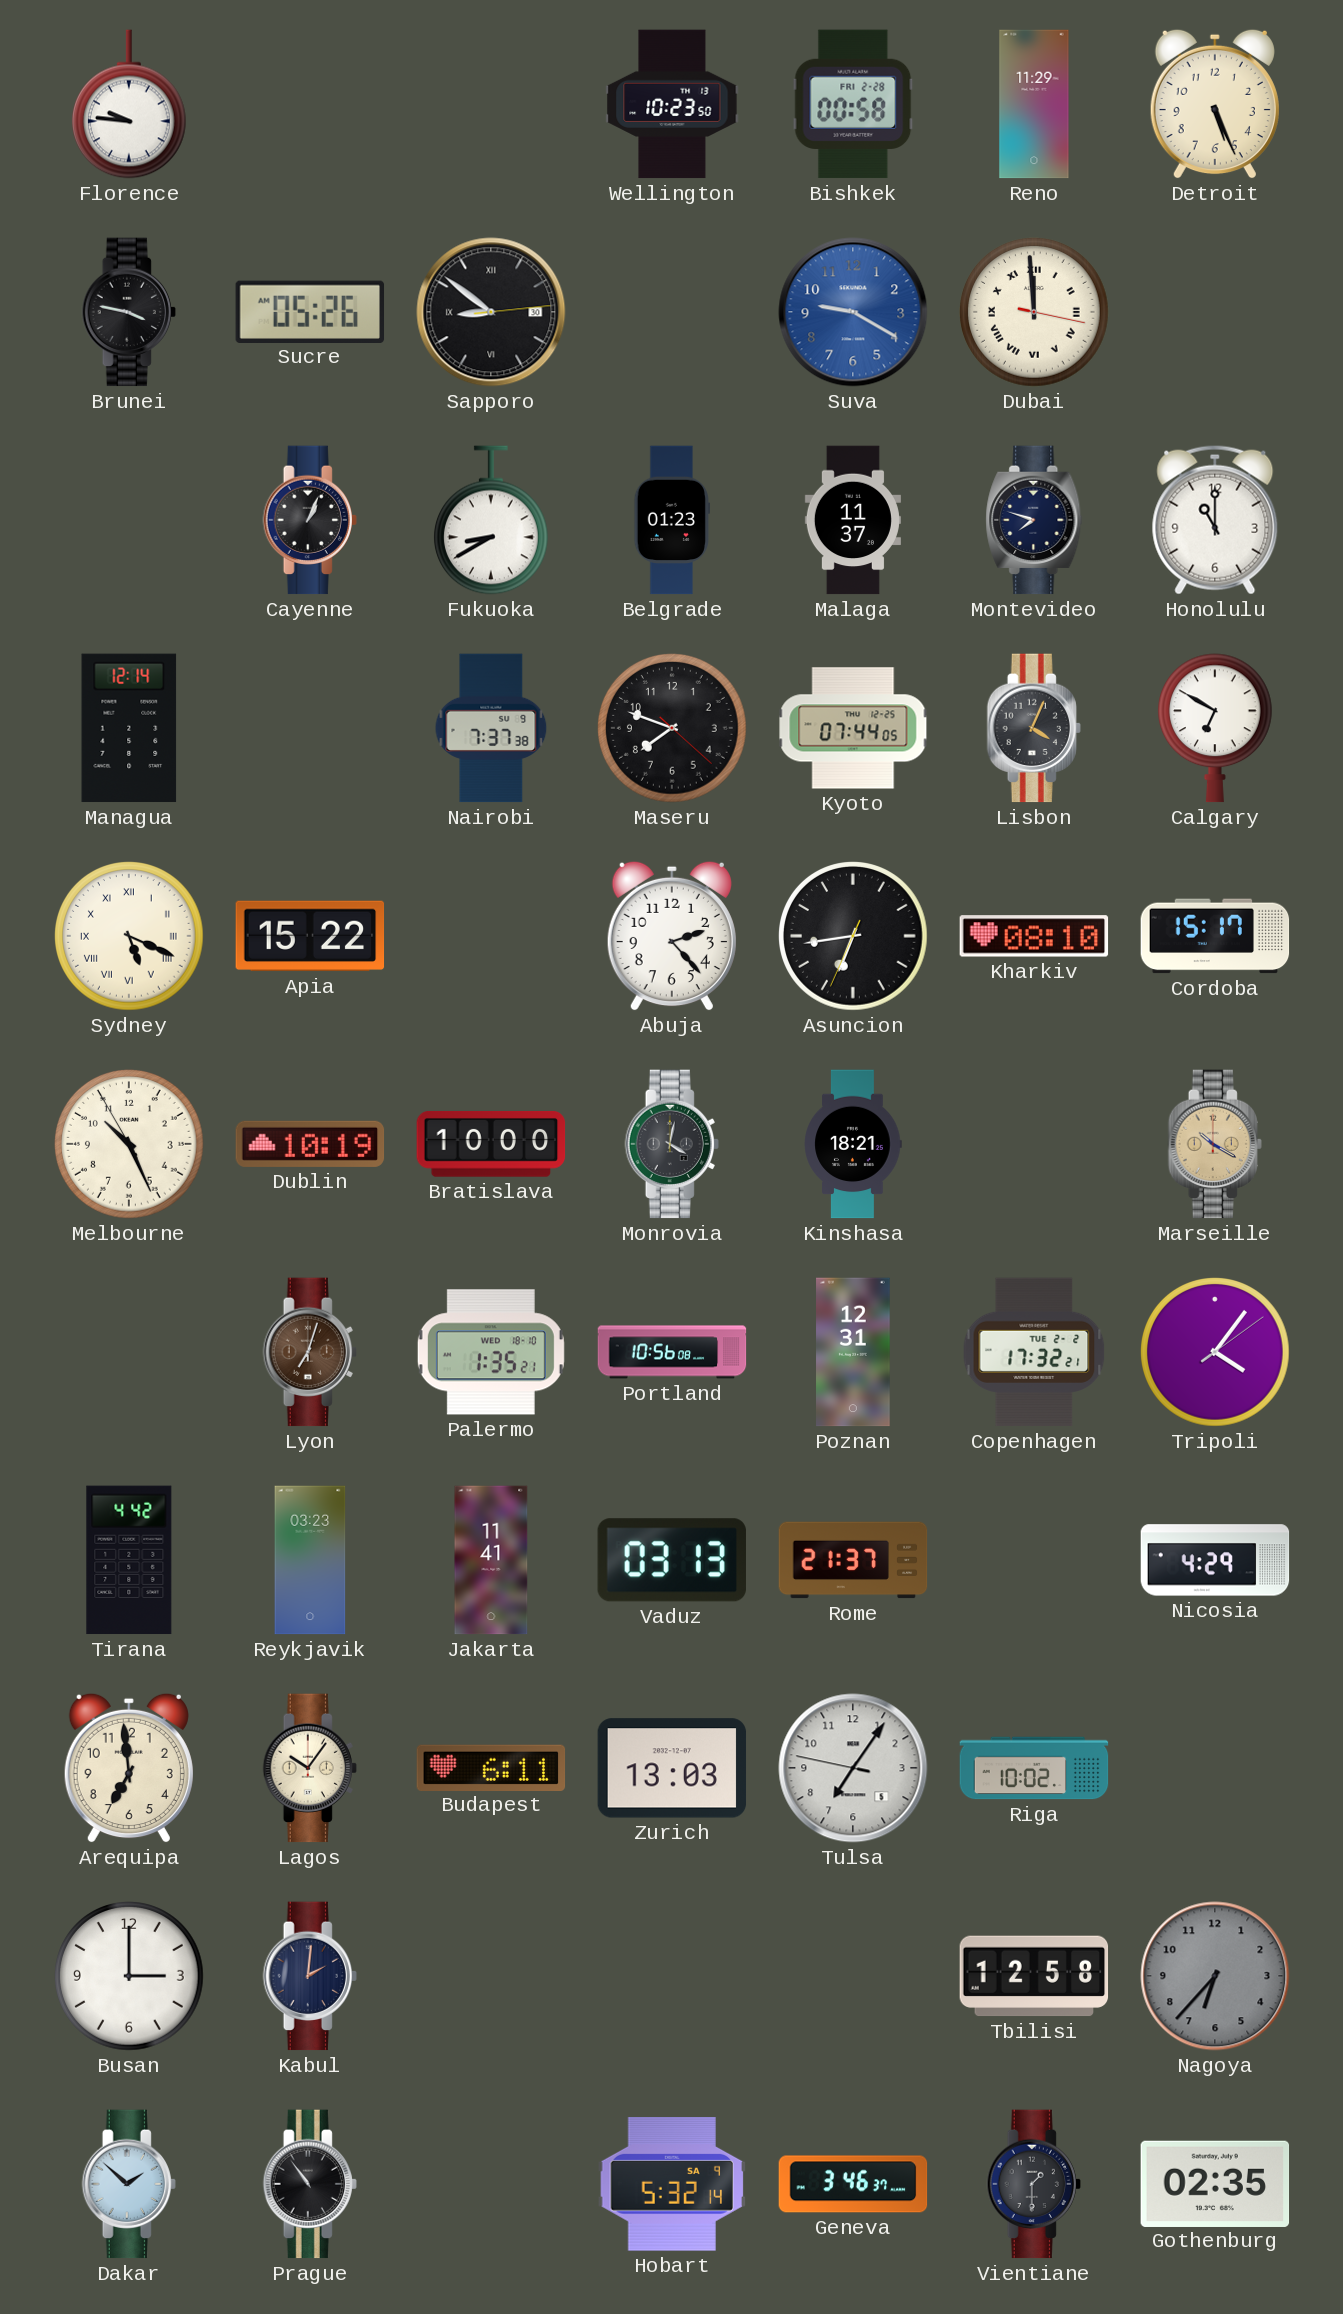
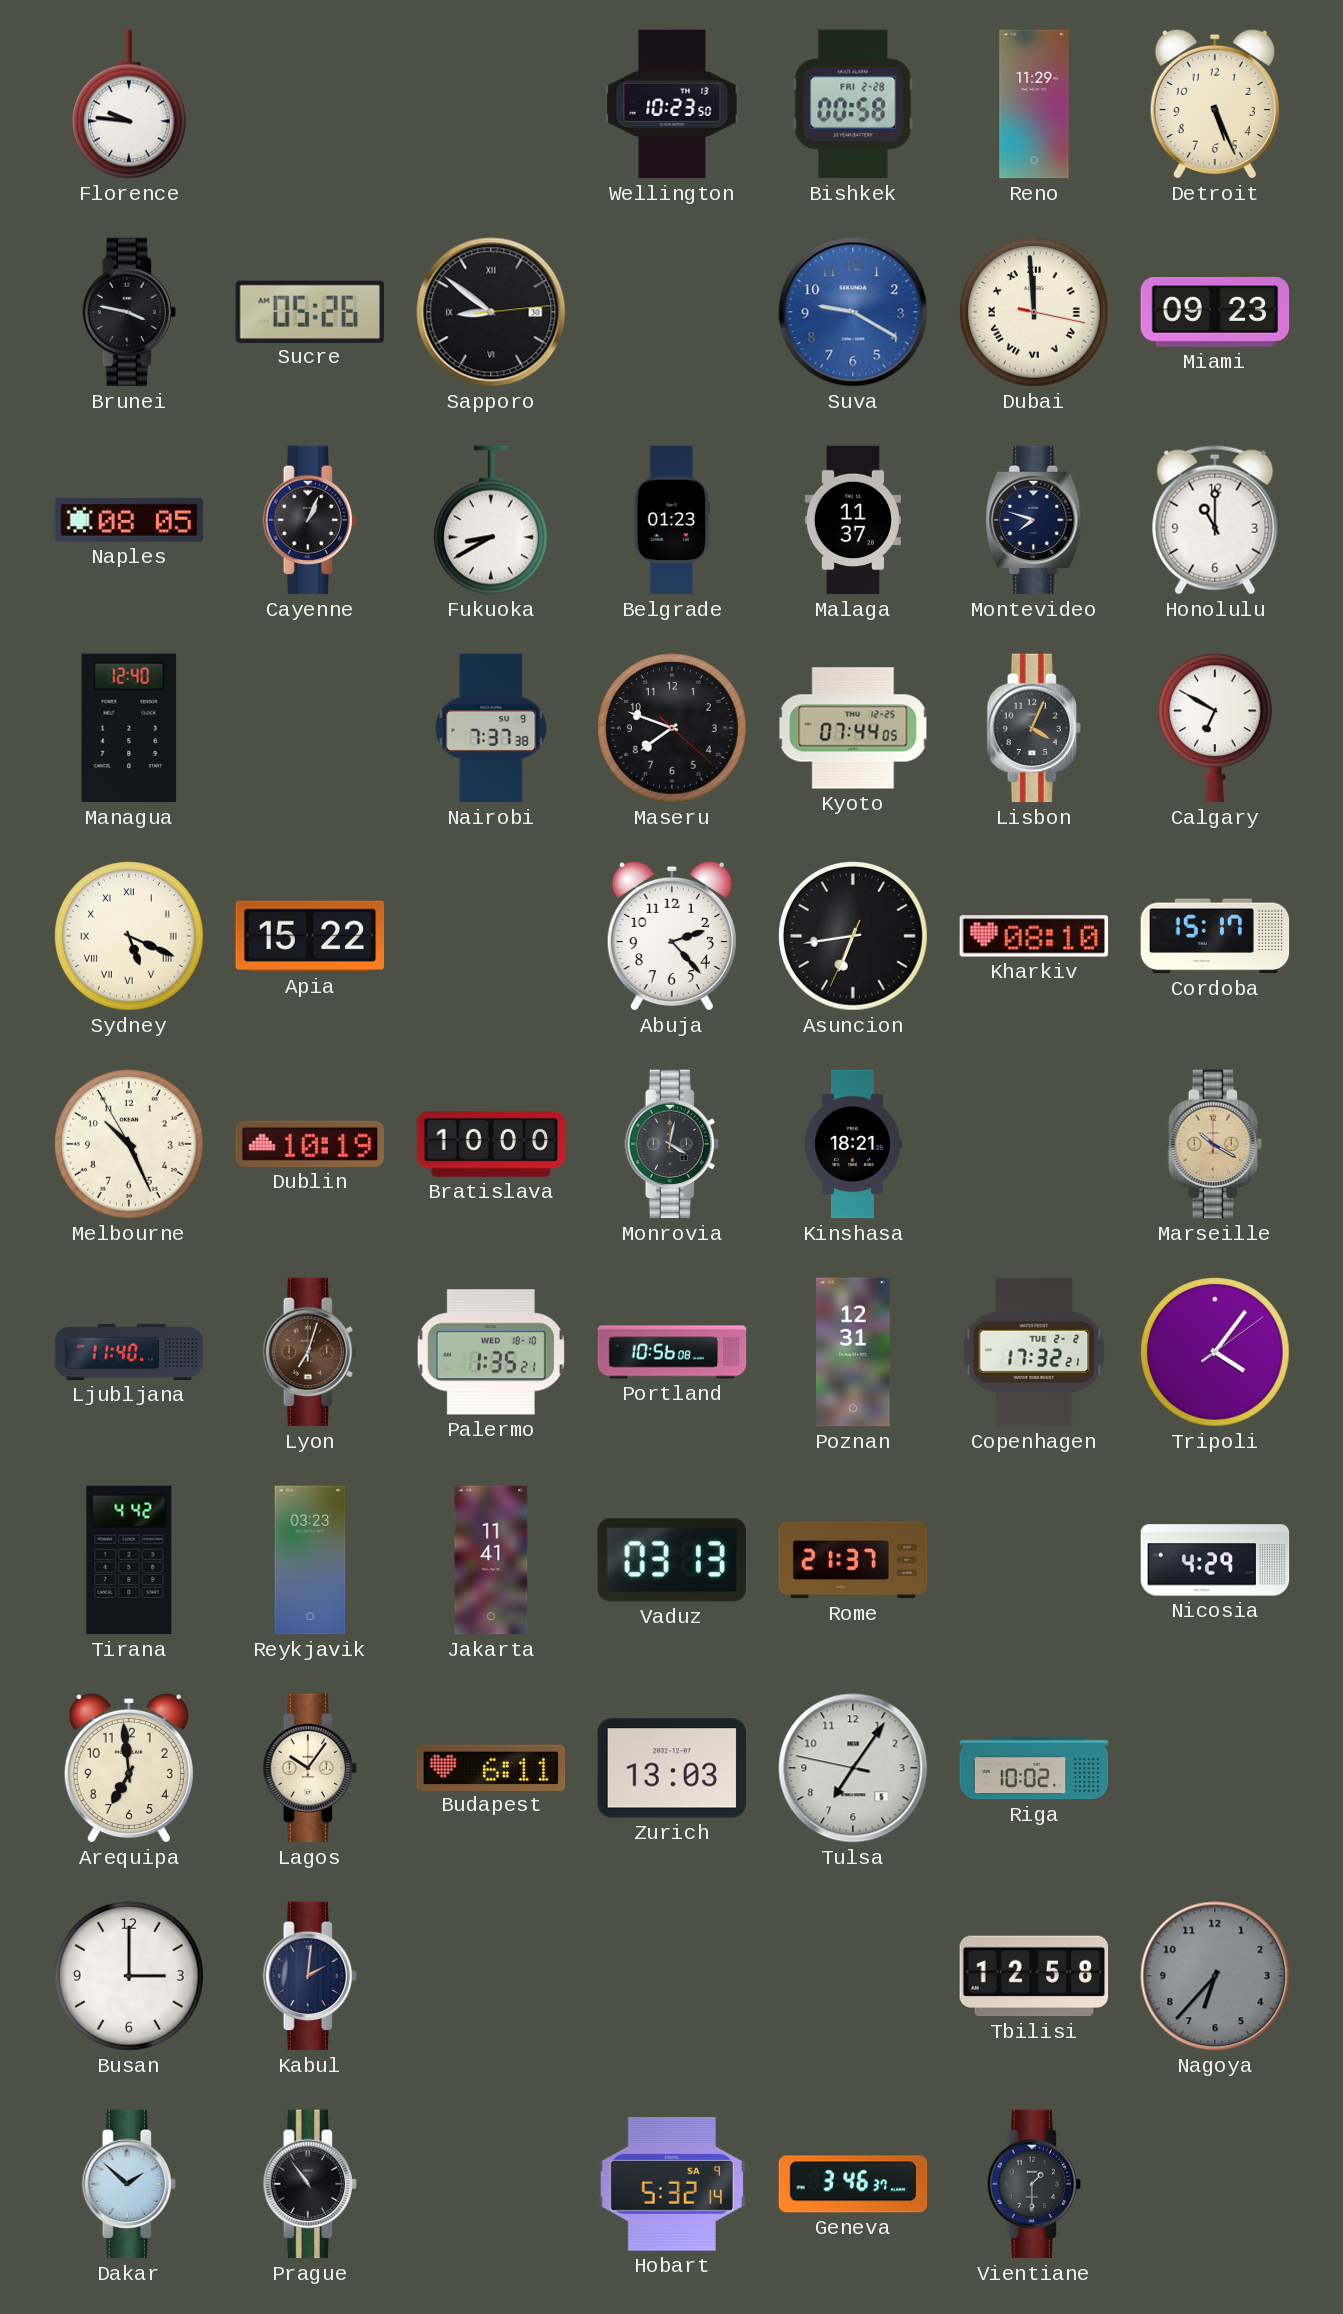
Miami: none -> 09:23
Naples: none -> 08:05
Managua: 12:14 -> 12:40
Ljubljana: none -> 11:40
Gothenburg: 02:35 -> none
